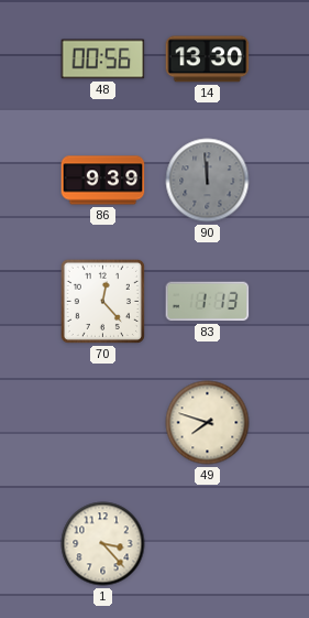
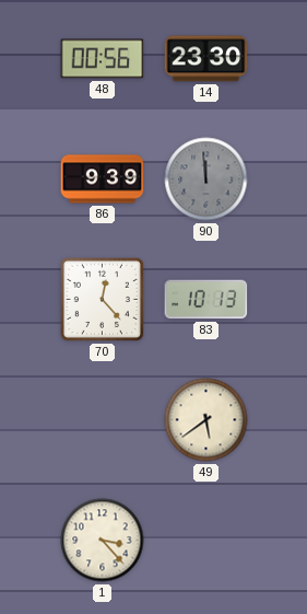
14: 13:30 -> 23:30
83: 1:13 -> 10:13
49: 7:48 -> 5:39
